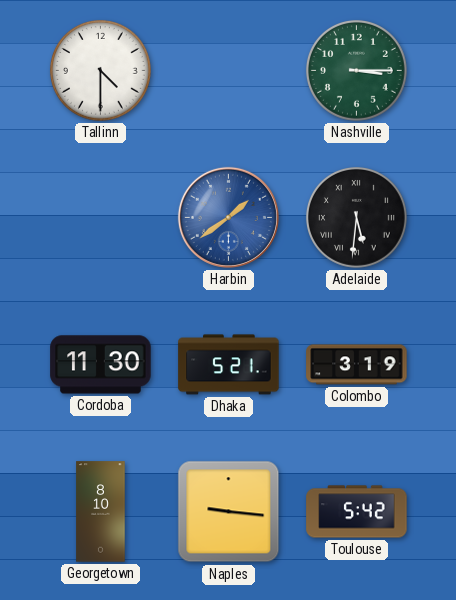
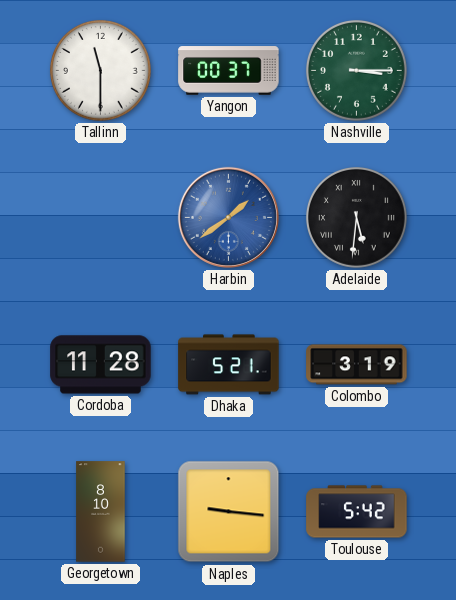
Tallinn: 4:30 -> 11:30
Yangon: none -> 00:37
Cordoba: 11:30 -> 11:28
